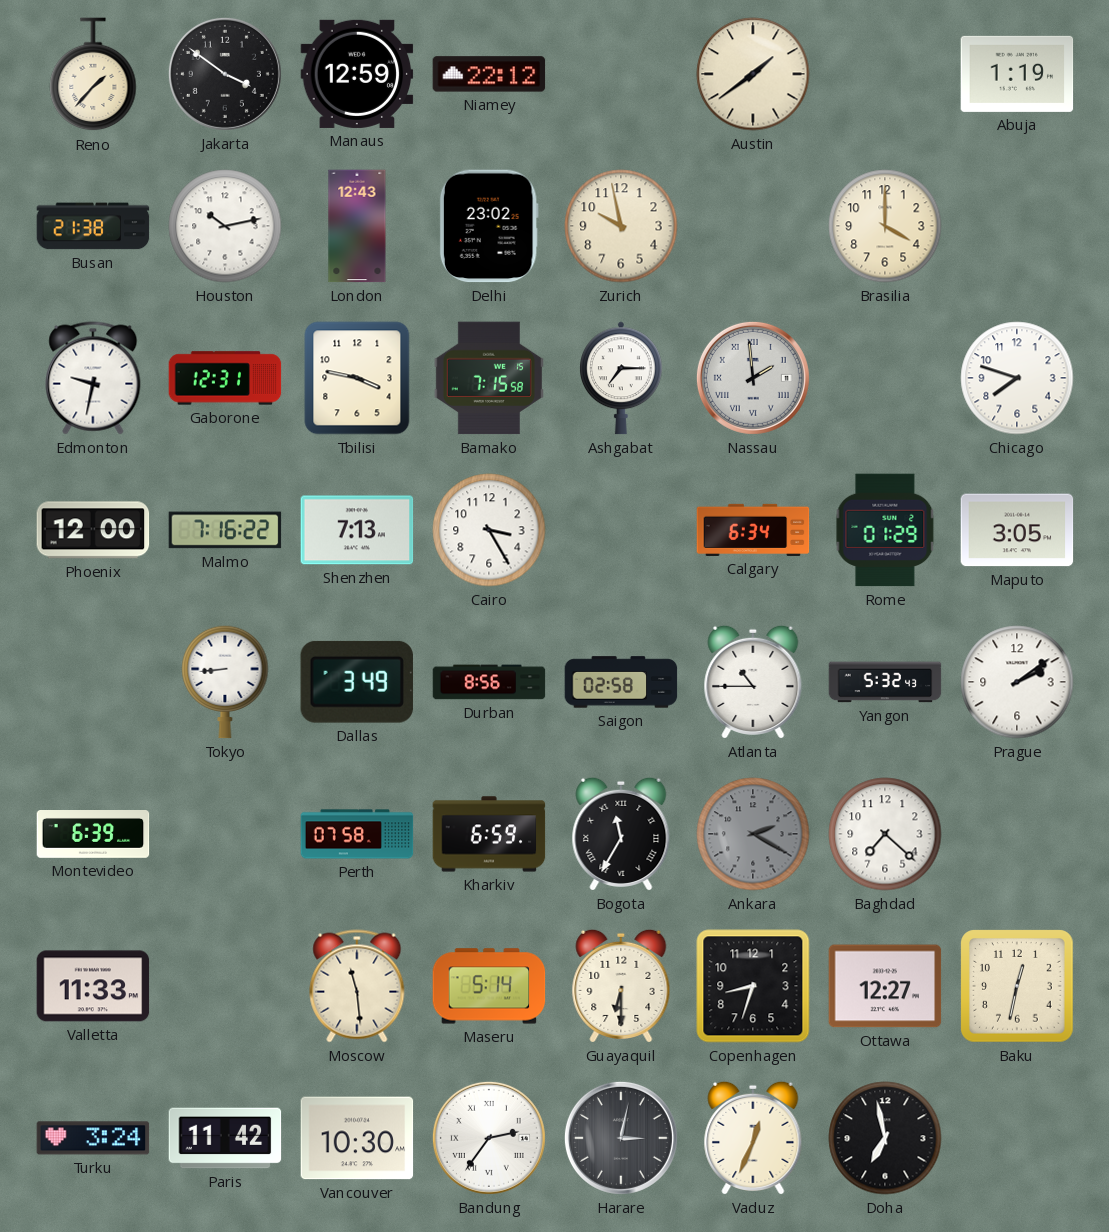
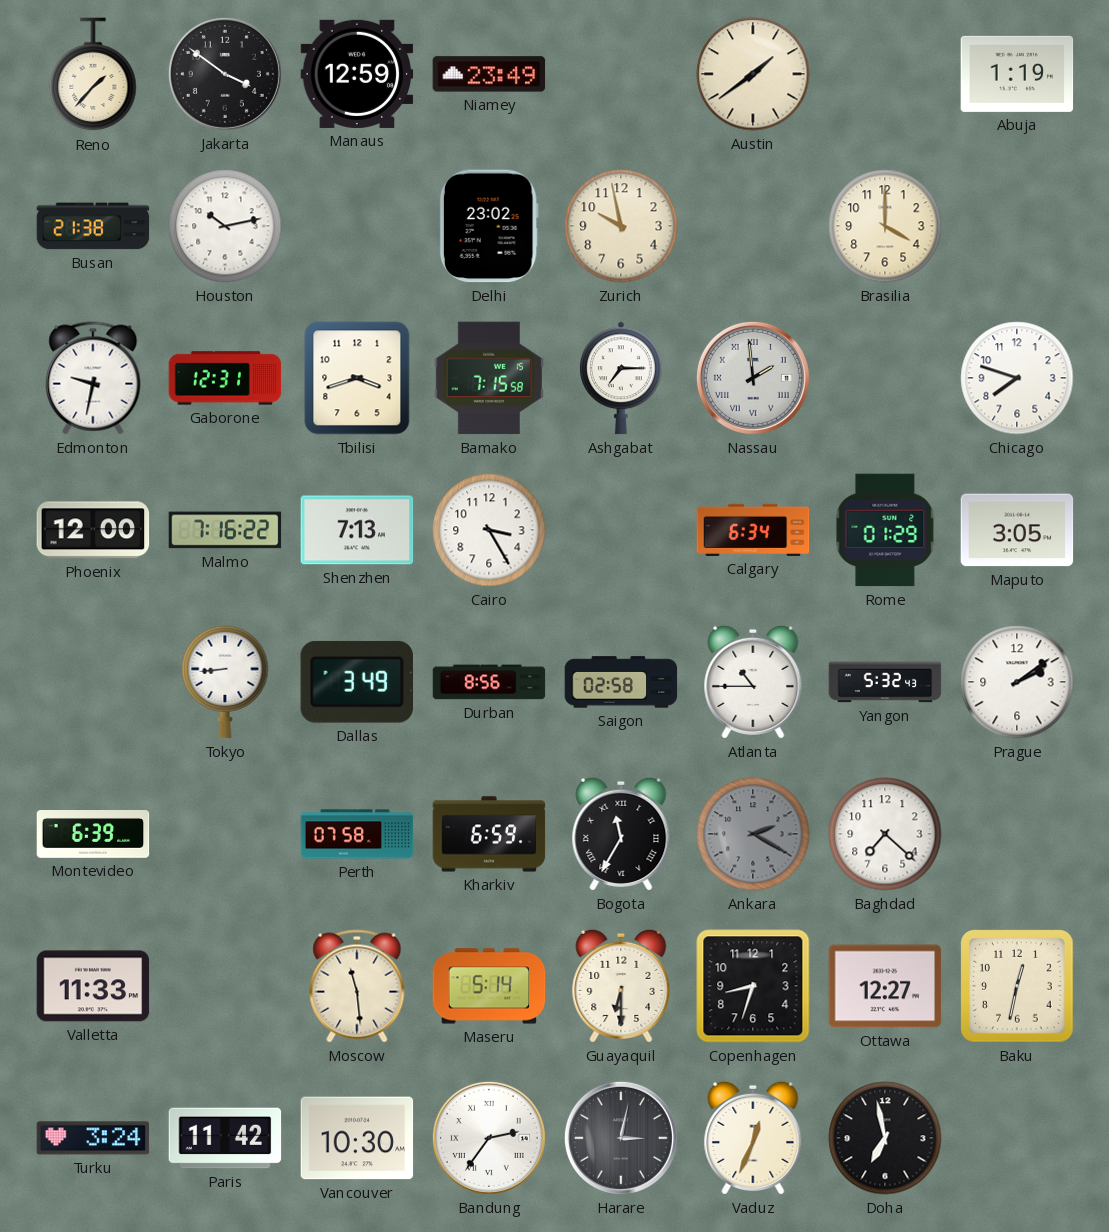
Niamey: 22:12 -> 23:49
London: 12:43 -> none
Tbilisi: 3:47 -> 3:42
